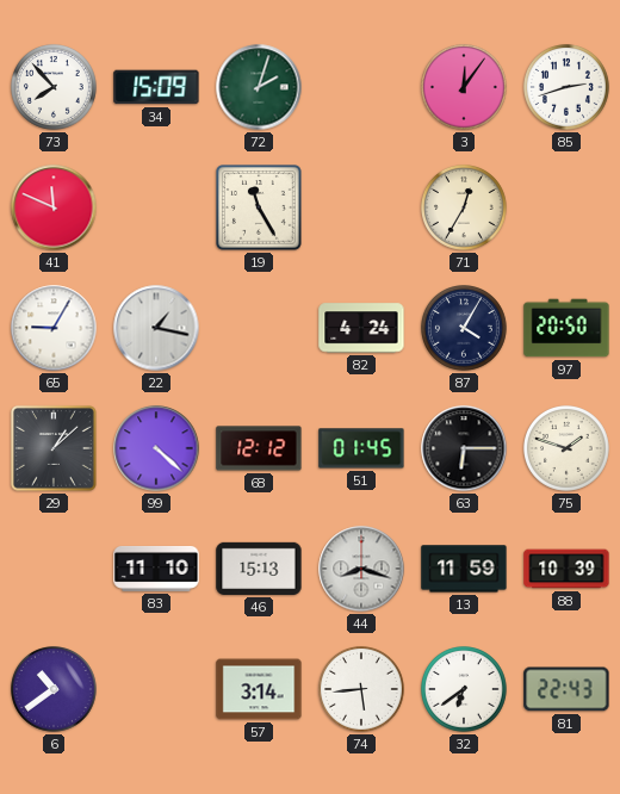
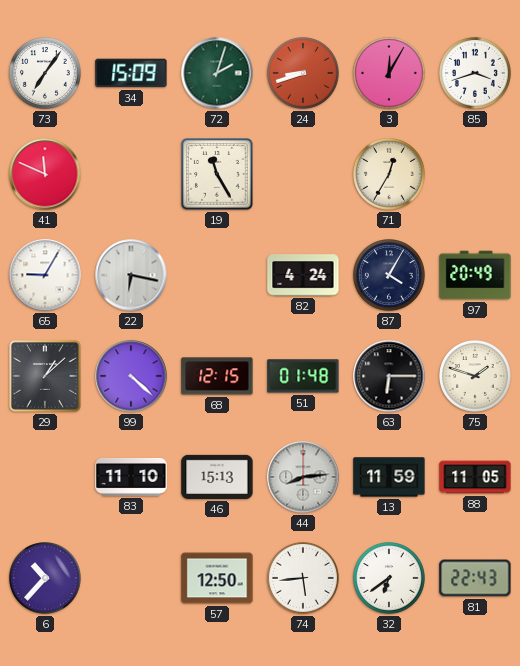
73: 7:53 -> 7:06
24: none -> 8:42
3: 12:06 -> 12:05
85: 2:42 -> 3:42
22: 1:17 -> 6:17
97: 20:50 -> 20:49
68: 12:12 -> 12:15
51: 01:45 -> 01:48
44: 8:18 -> 8:14
88: 10:39 -> 11:05
6: 10:39 -> 10:37
57: 3:14 -> 12:50
